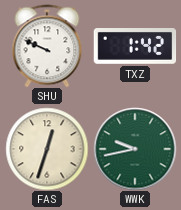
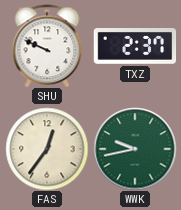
TXZ: 1:42 -> 2:37
FAS: 12:33 -> 12:36
